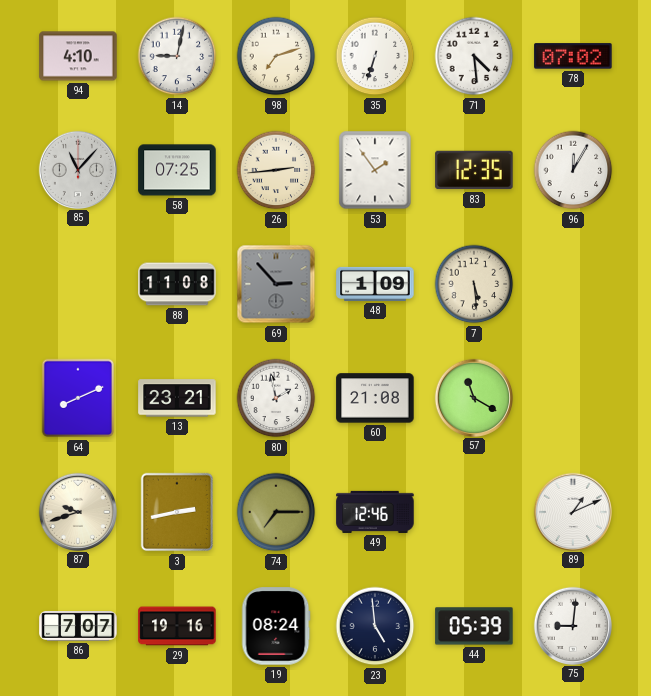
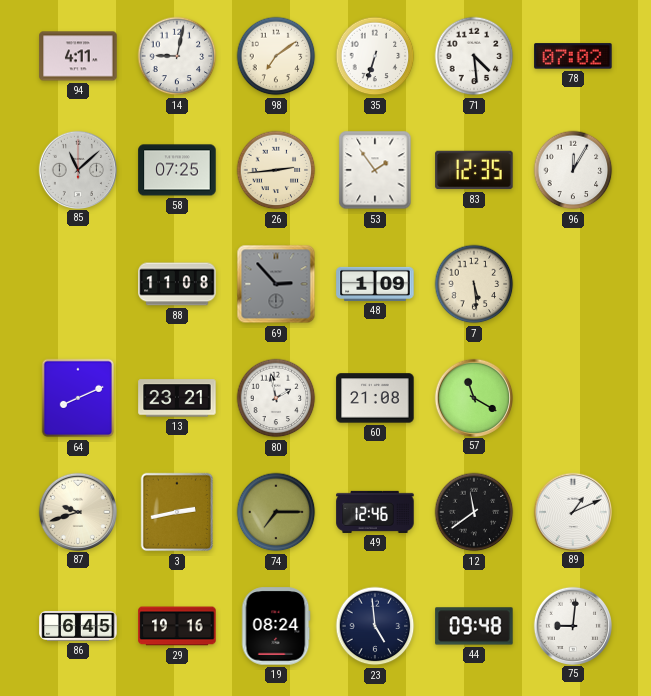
94: 4:10 -> 4:11
98: 7:12 -> 7:09
85: 11:07 -> 11:08
12: none -> 11:39
86: 7:07 -> 6:45
44: 05:39 -> 09:48
